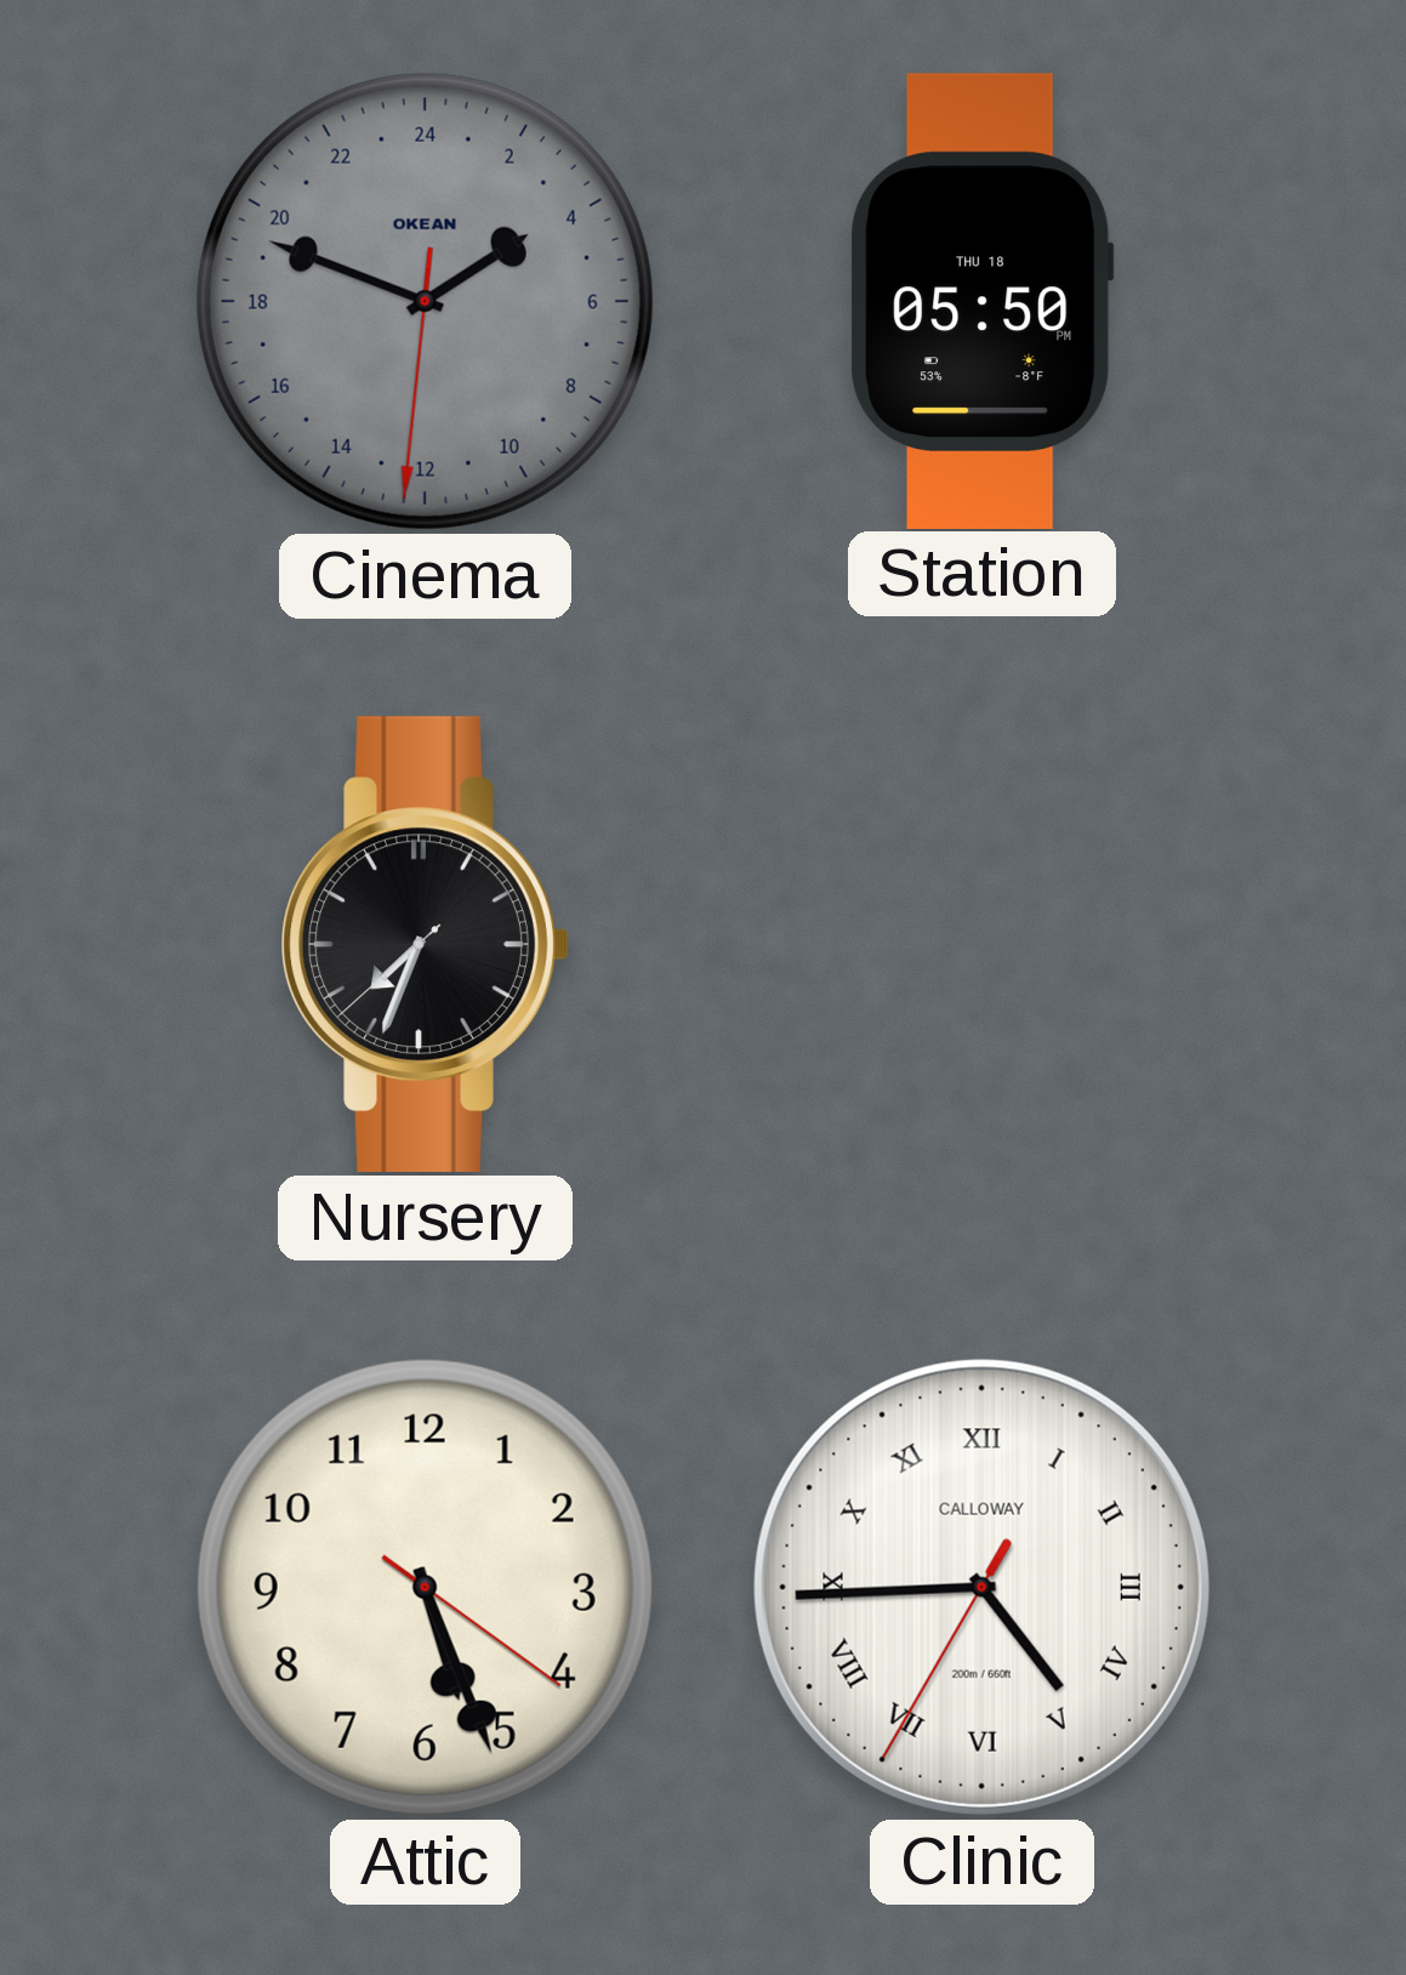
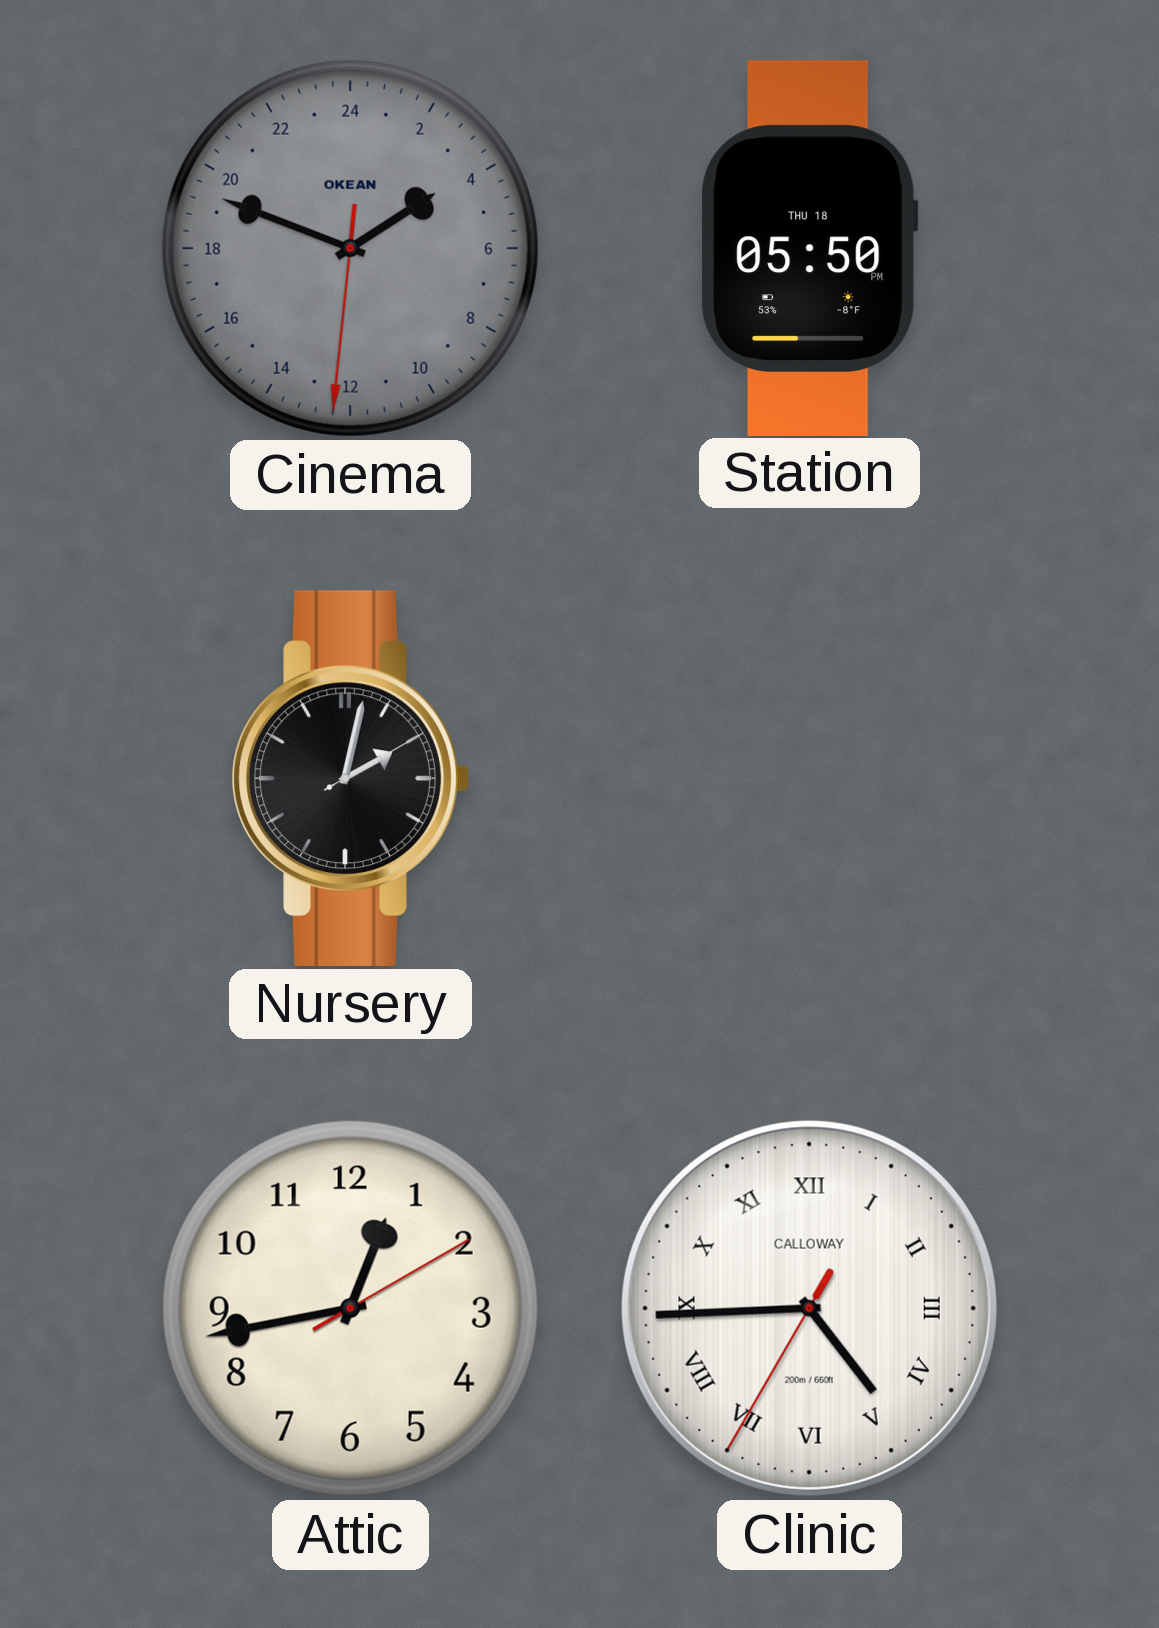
Nursery: 7:33 -> 2:02
Attic: 5:26 -> 12:43
